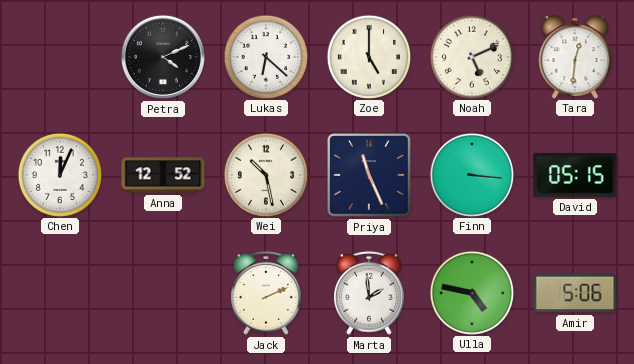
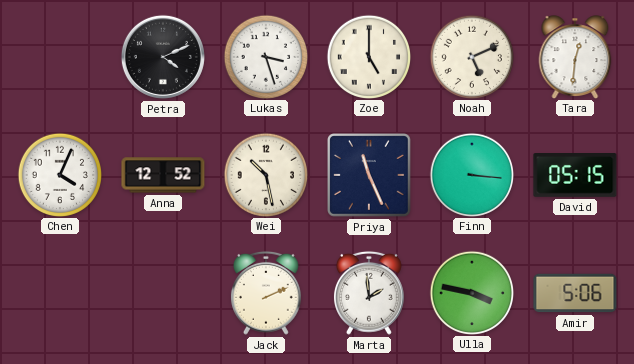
Lukas: 6:22 -> 3:27
Chen: 12:04 -> 4:04
Ulla: 4:47 -> 3:47
